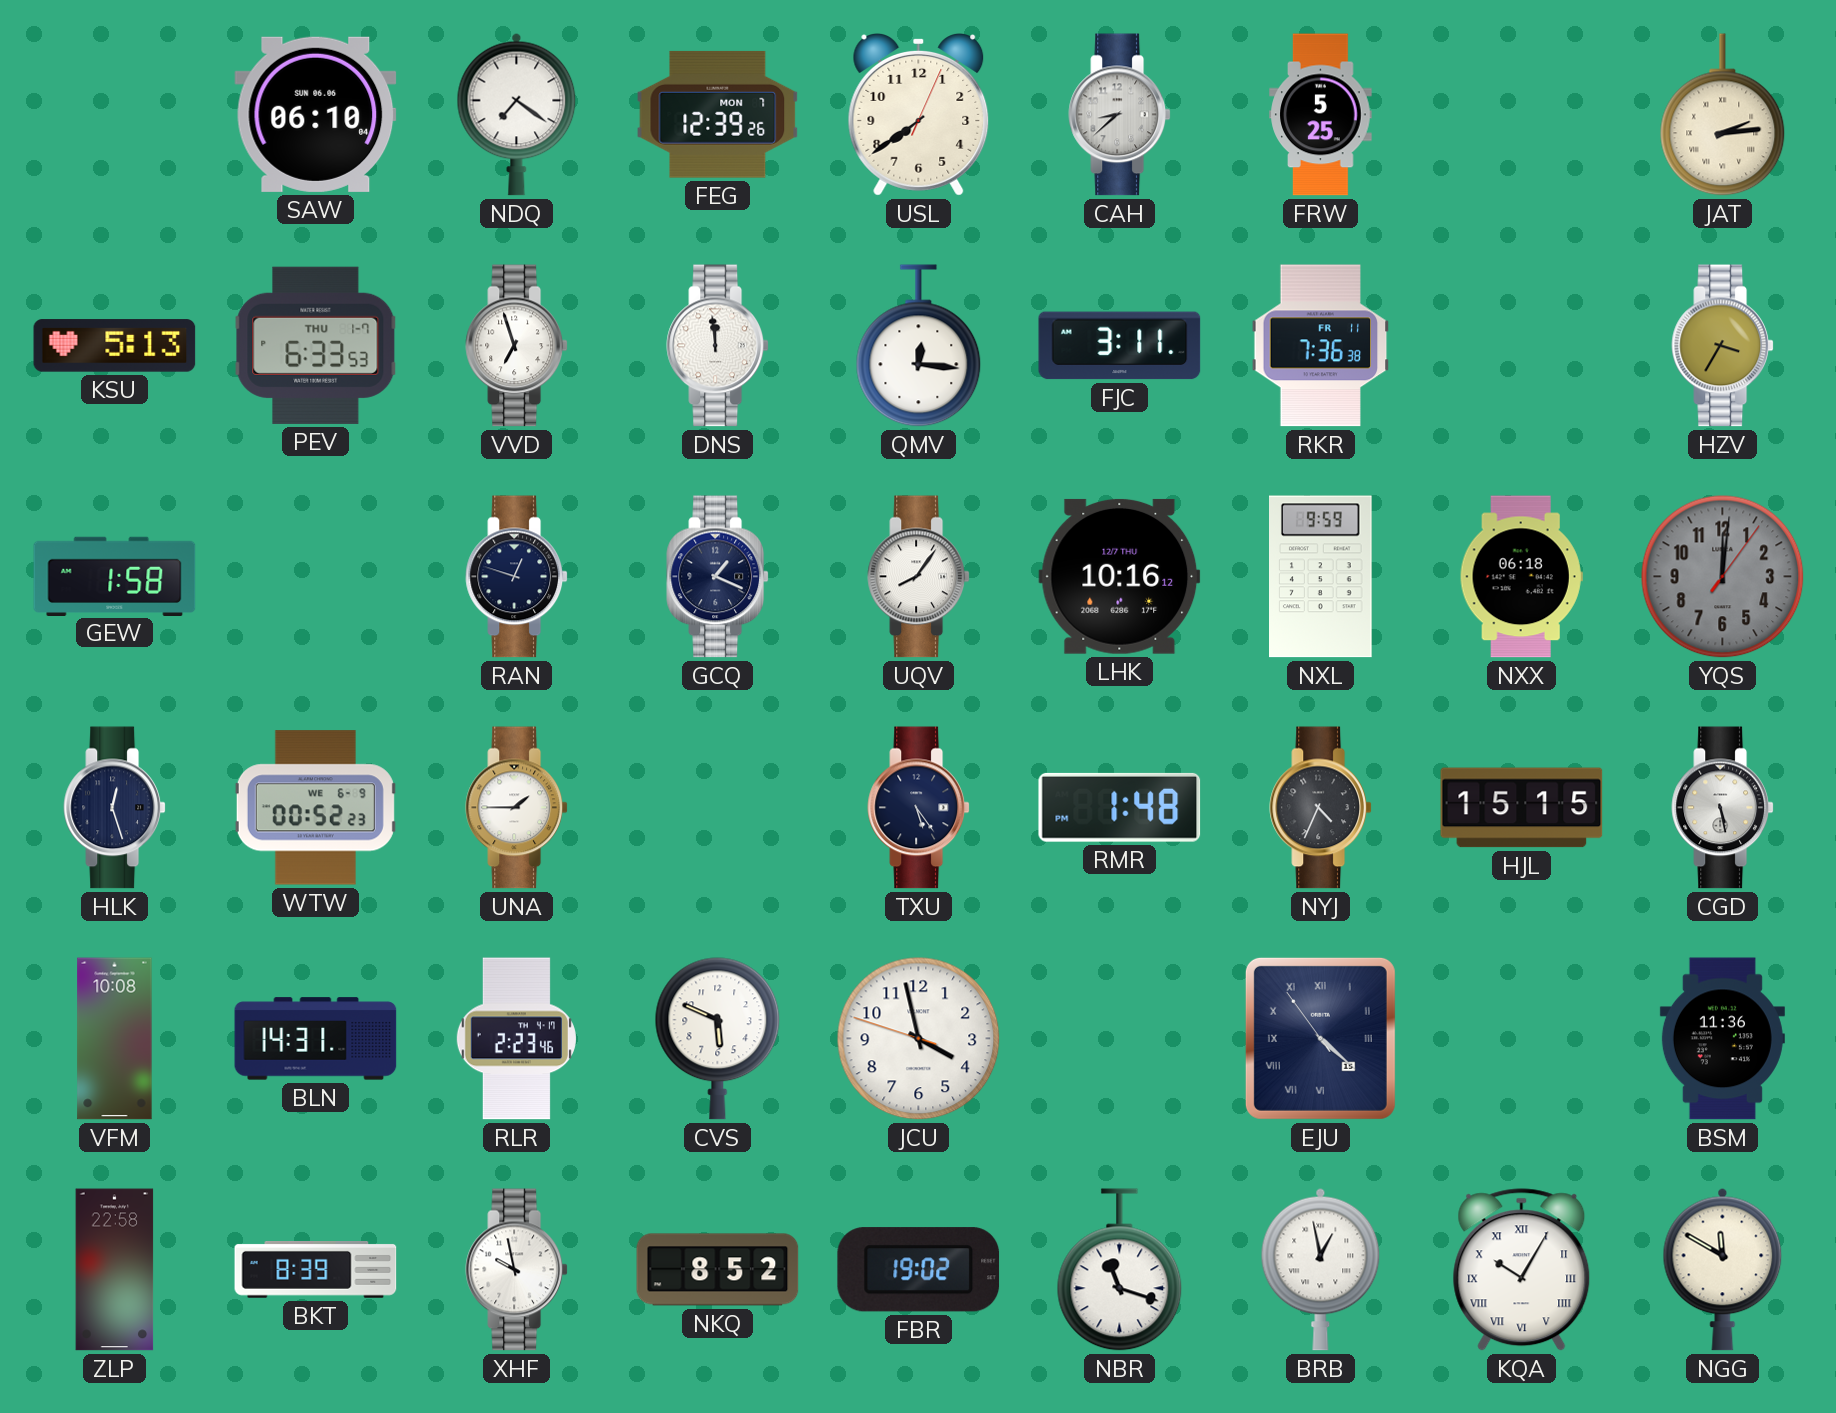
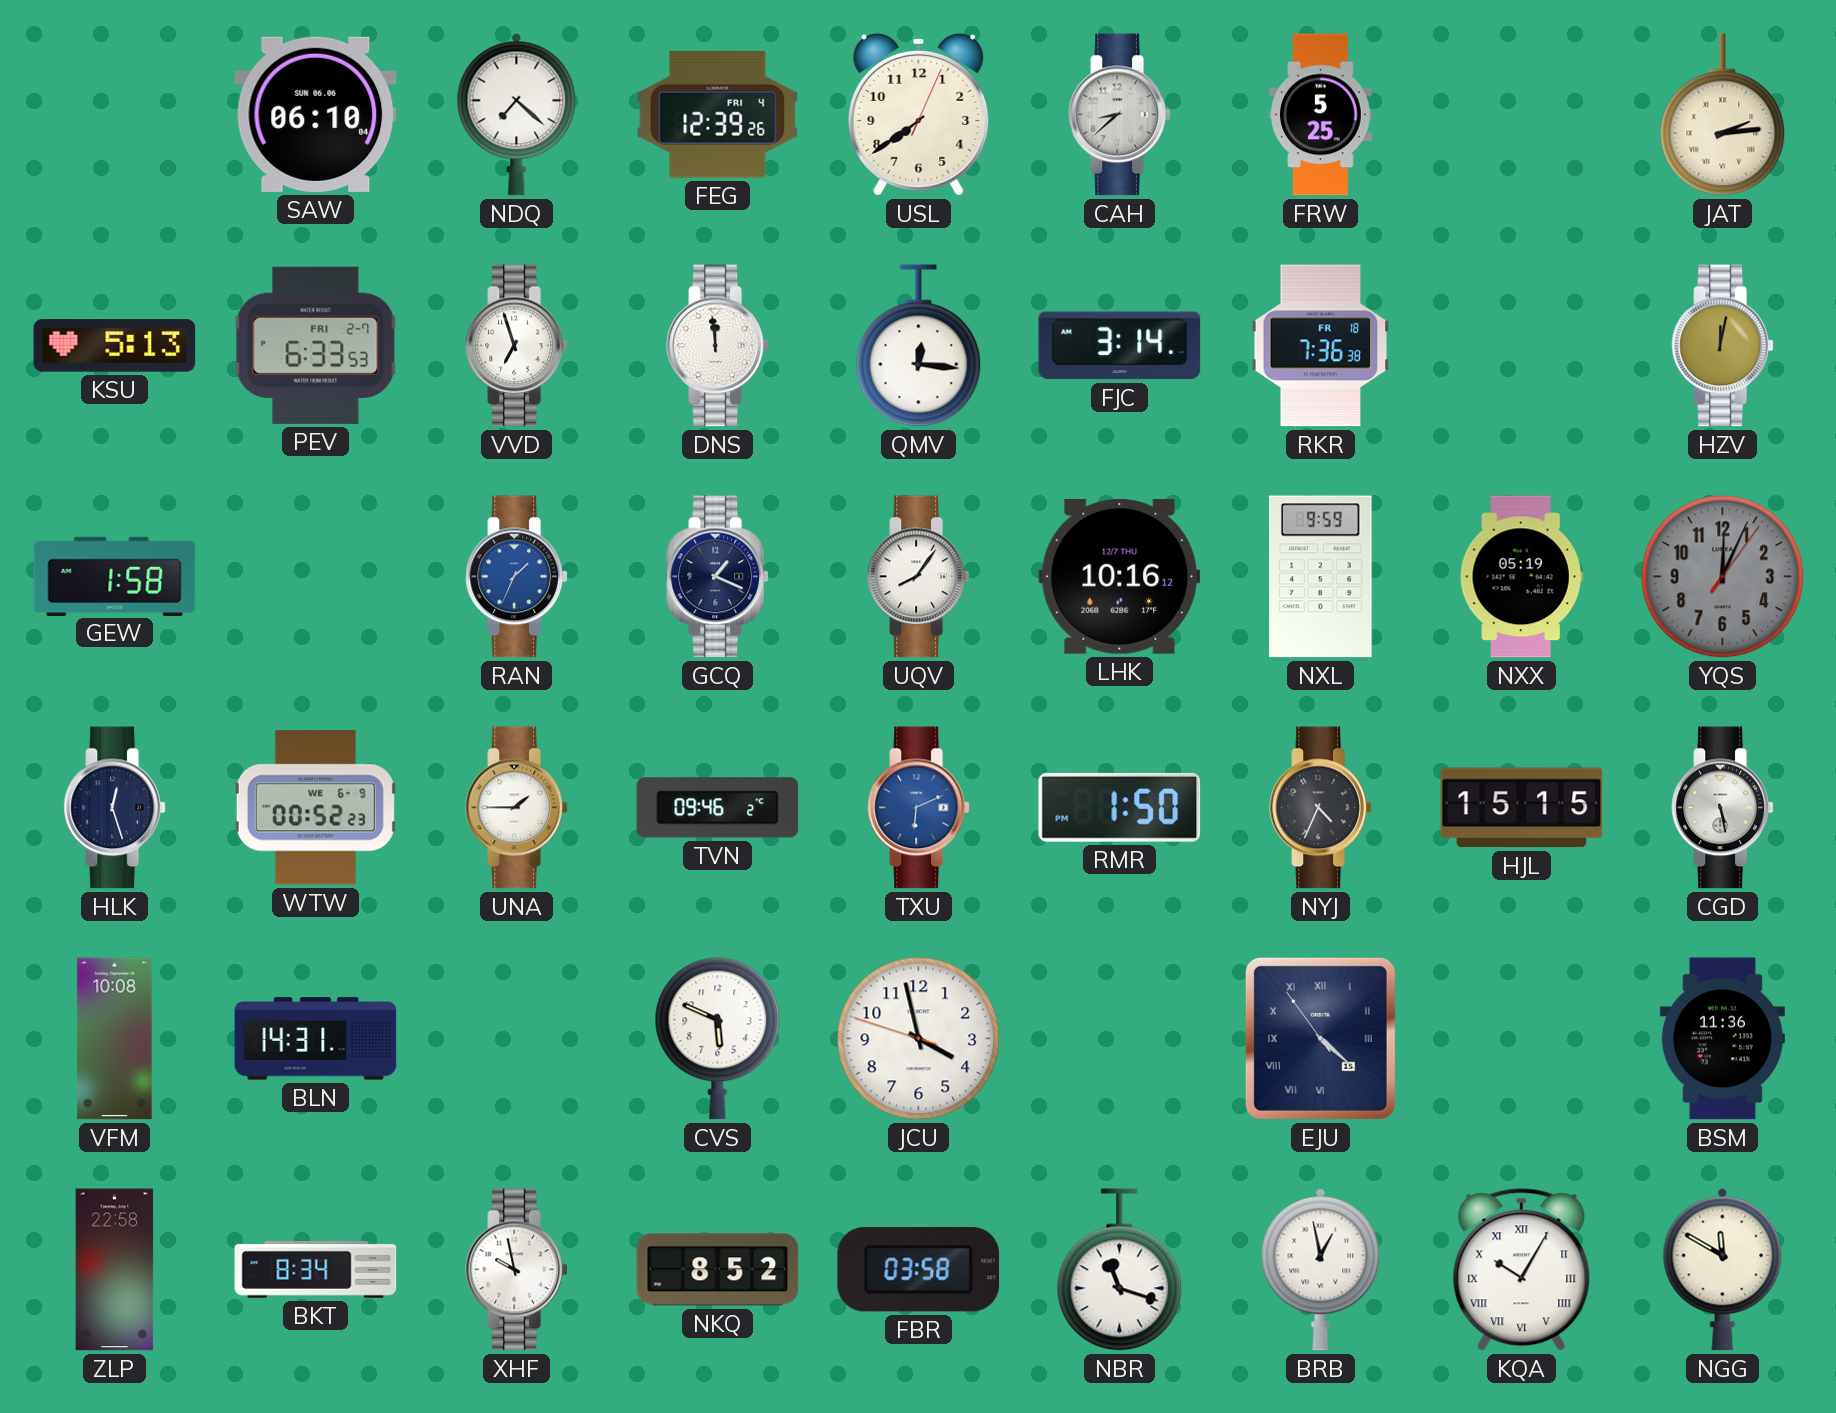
NDQ: 7:21 -> 7:22
FEG date: MON 7 -> FRI 4
PEV date: THU 1-7 -> FRI 2-7
FJC: 3:11 -> 3:14
RKR date: FR 11 -> FR 18
HZV: 3:35 -> 12:02
RAN: 12:48 -> 1:34
RAN dial: navy -> blue
NXX: 06:18 -> 05:19
YQS: 12:01 -> 12:04
TVN: none -> 09:46
TXU: 5:24 -> 6:11
TXU dial: navy -> blue
RMR: 1:48 -> 1:50
RLR: 2:23 -> none
BKT: 8:39 -> 8:34
FBR: 19:02 -> 03:58
